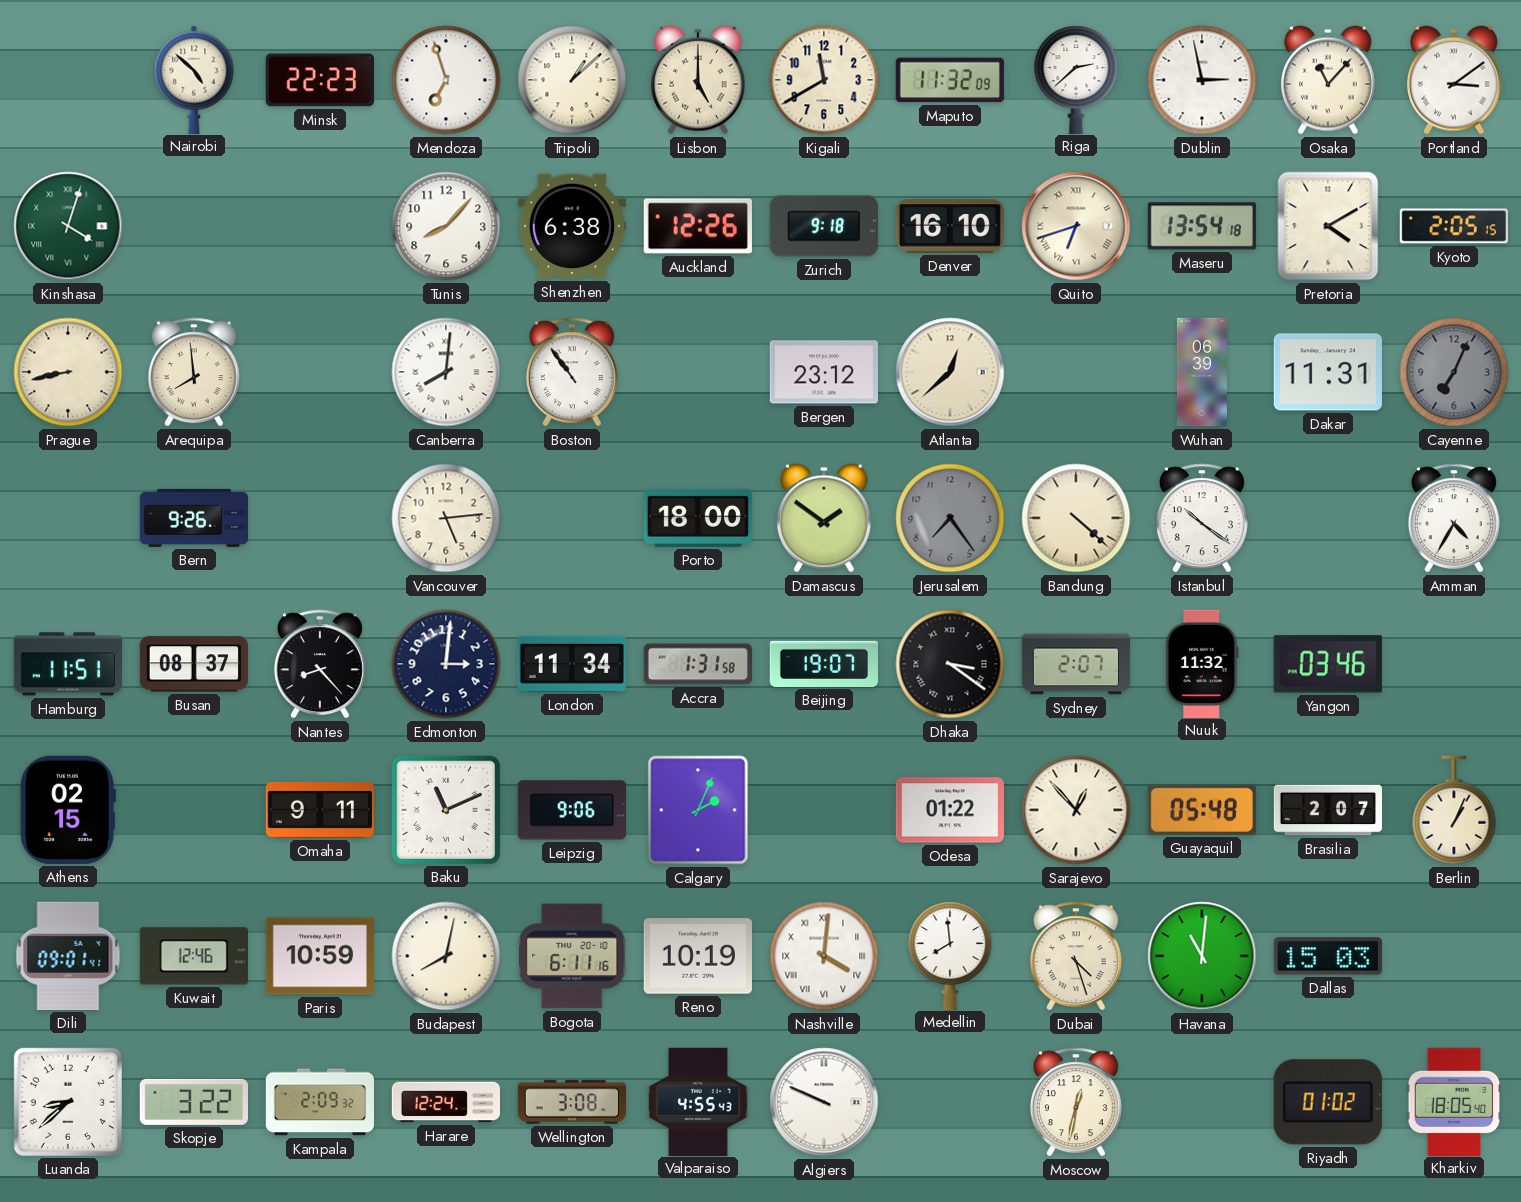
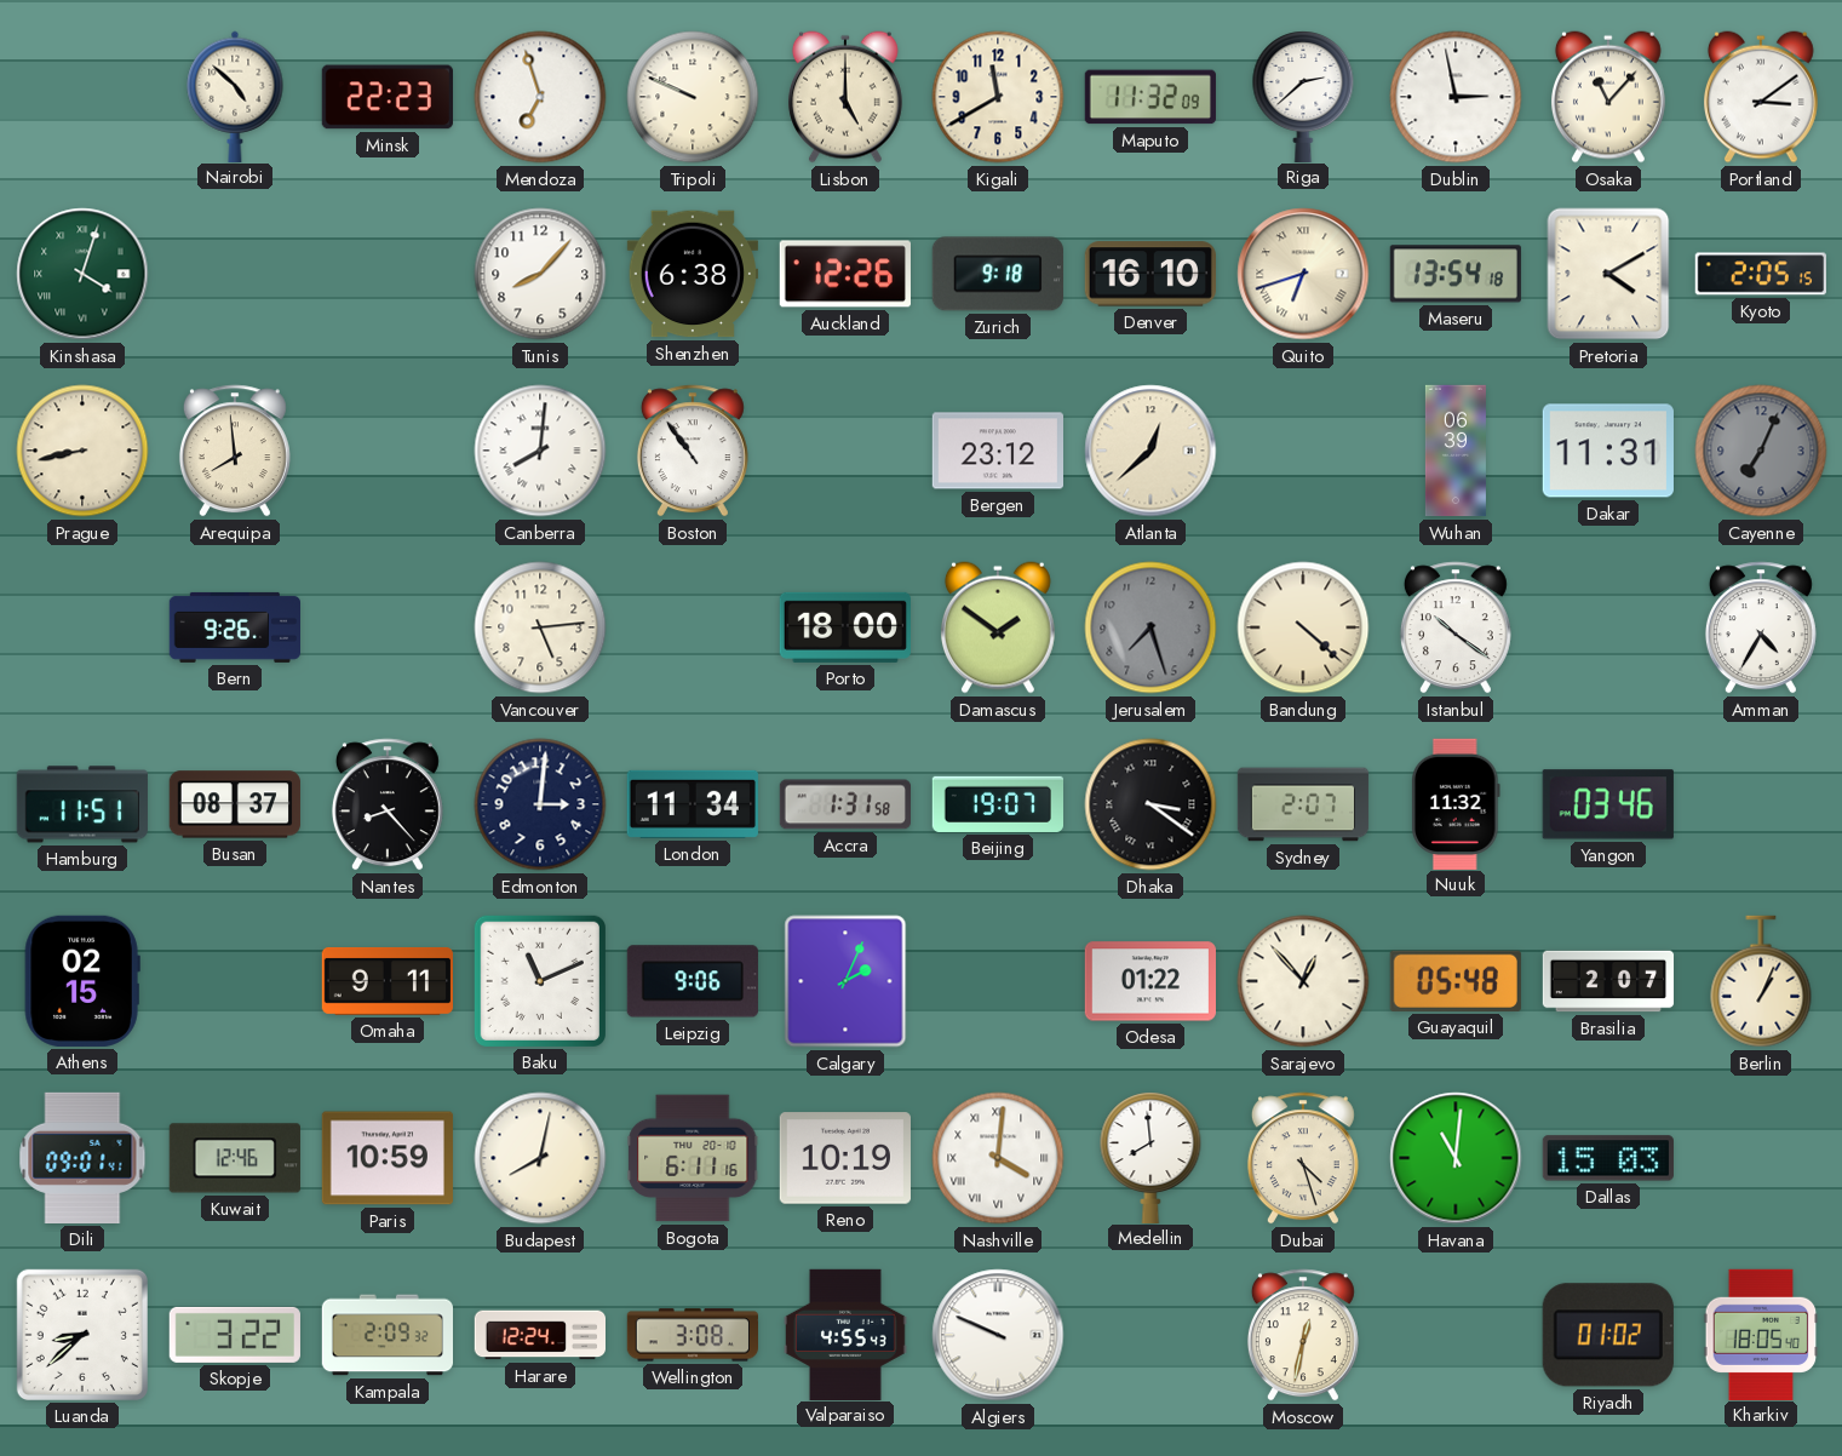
Tripoli: 1:08 -> 9:49
Jerusalem: 7:24 -> 7:27
